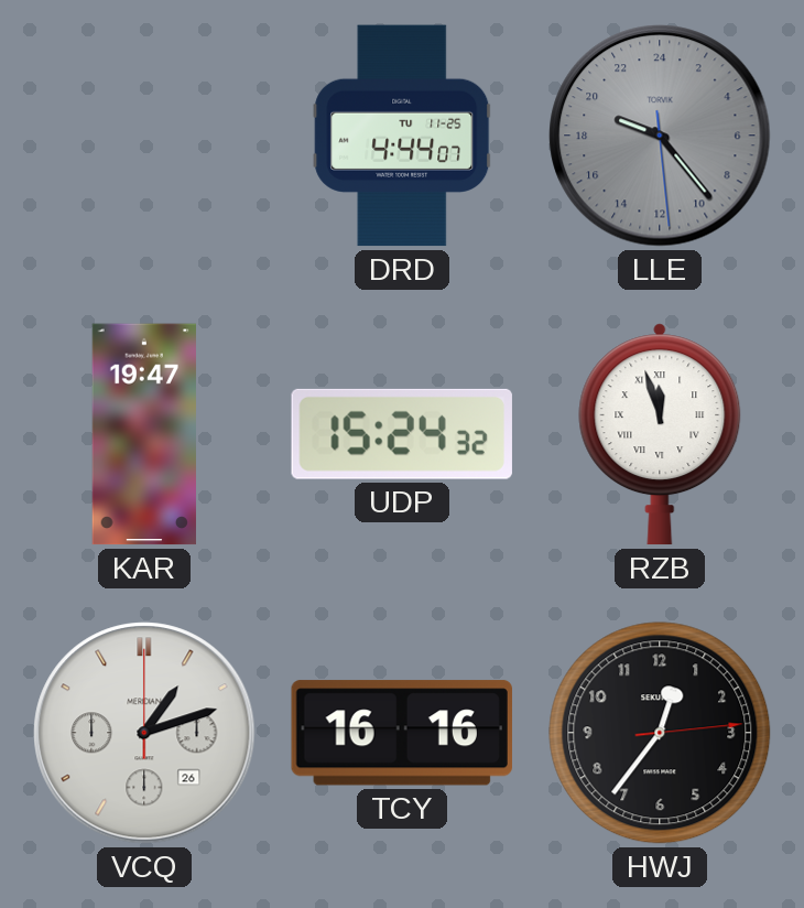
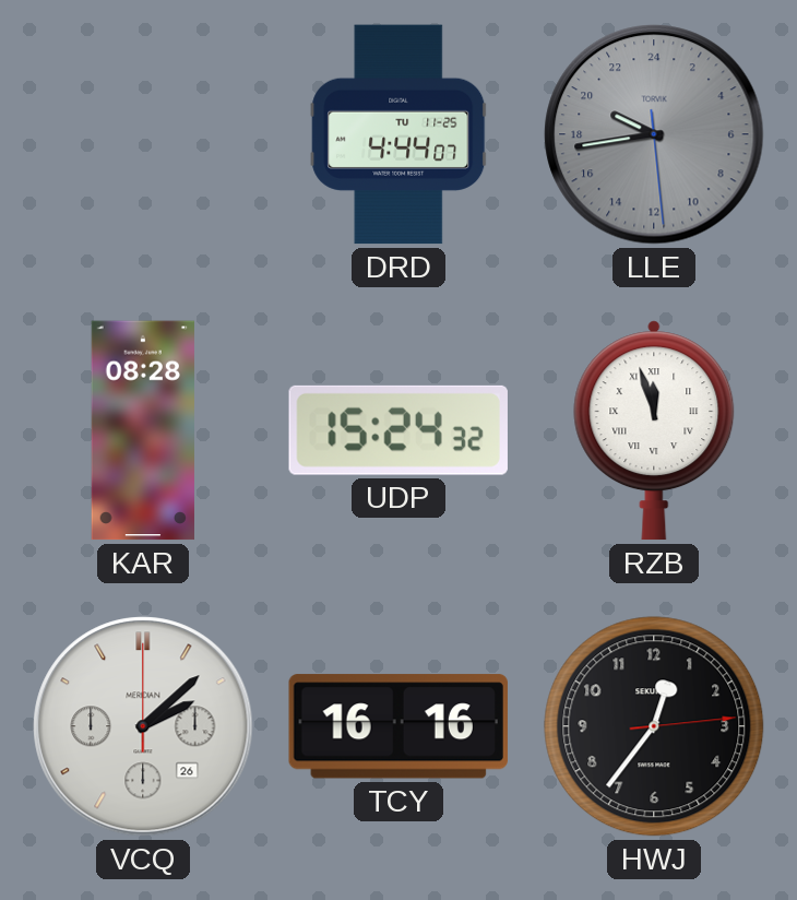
LLE: 19:23 -> 19:43
KAR: 19:47 -> 08:28
VCQ: 1:12 -> 2:08
